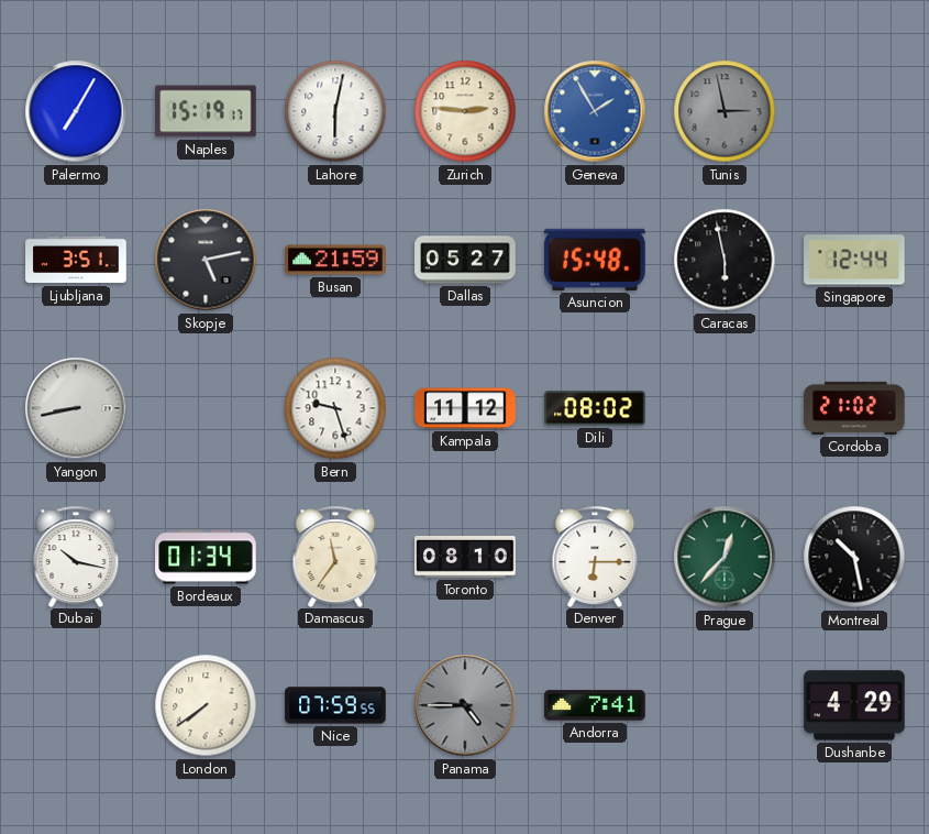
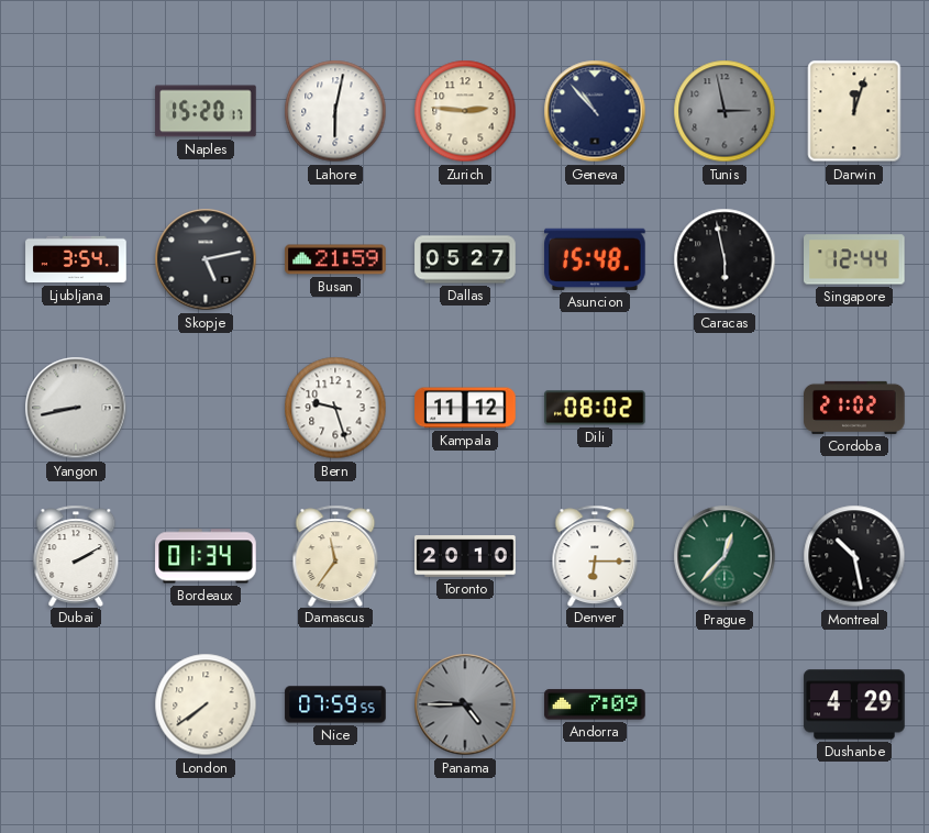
Palermo: 7:05 -> none
Naples: 15:19 -> 15:20
Geneva: 1:55 -> 10:53
Geneva dial: blue -> navy
Darwin: none -> 12:03
Ljubljana: 3:51 -> 3:54
Dubai: 10:17 -> 2:10
Toronto: 08:10 -> 20:10
Andorra: 7:41 -> 7:09
